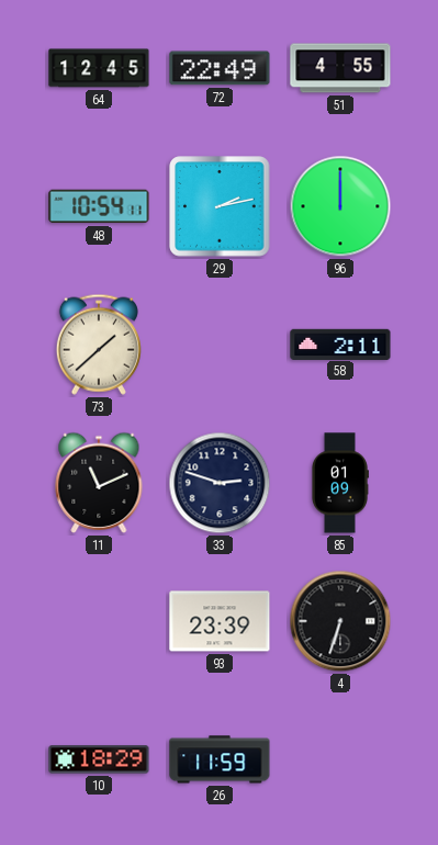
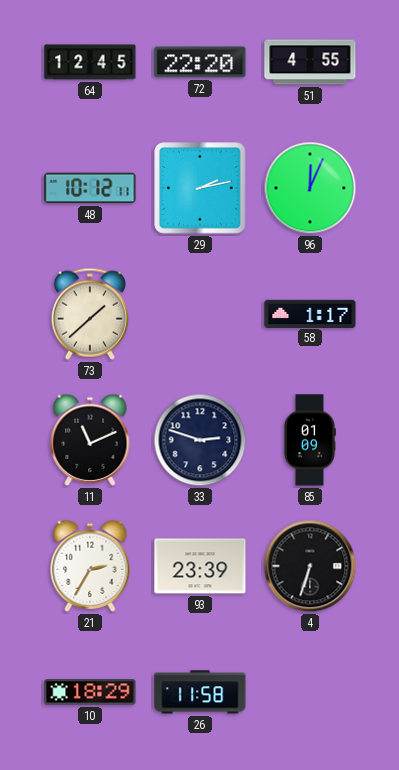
72: 22:49 -> 22:20
48: 10:54 -> 10:12
96: 12:00 -> 12:04
58: 2:11 -> 1:17
21: none -> 2:35
26: 11:59 -> 11:58
